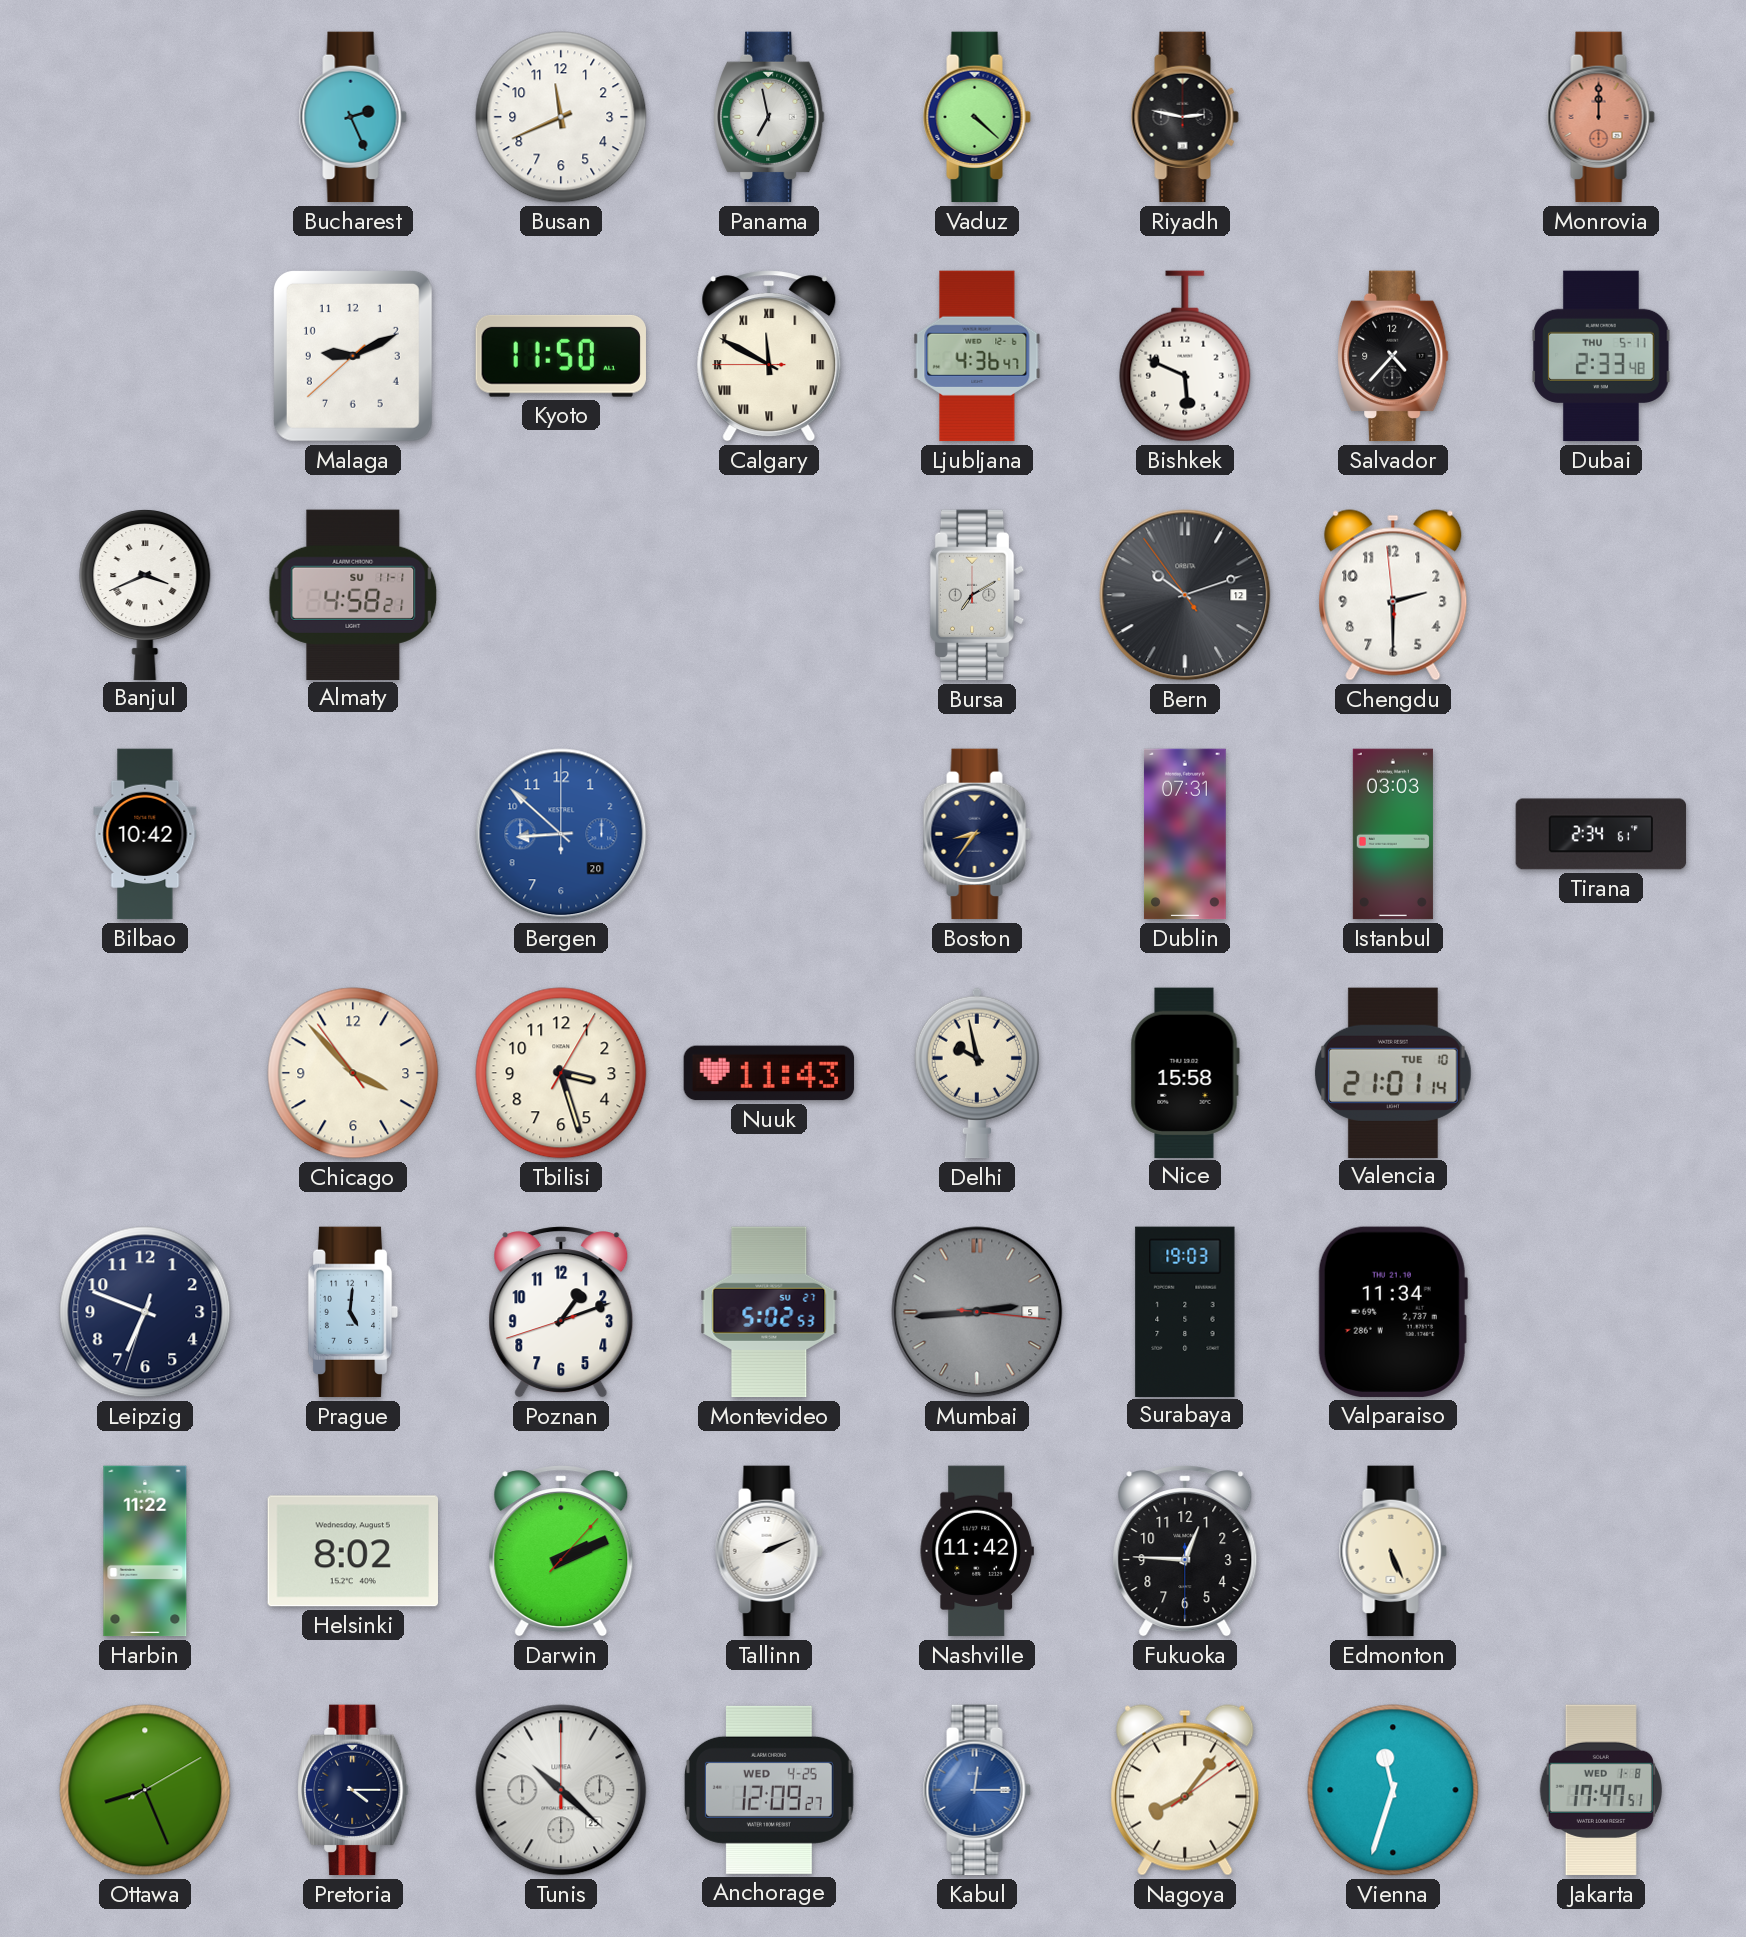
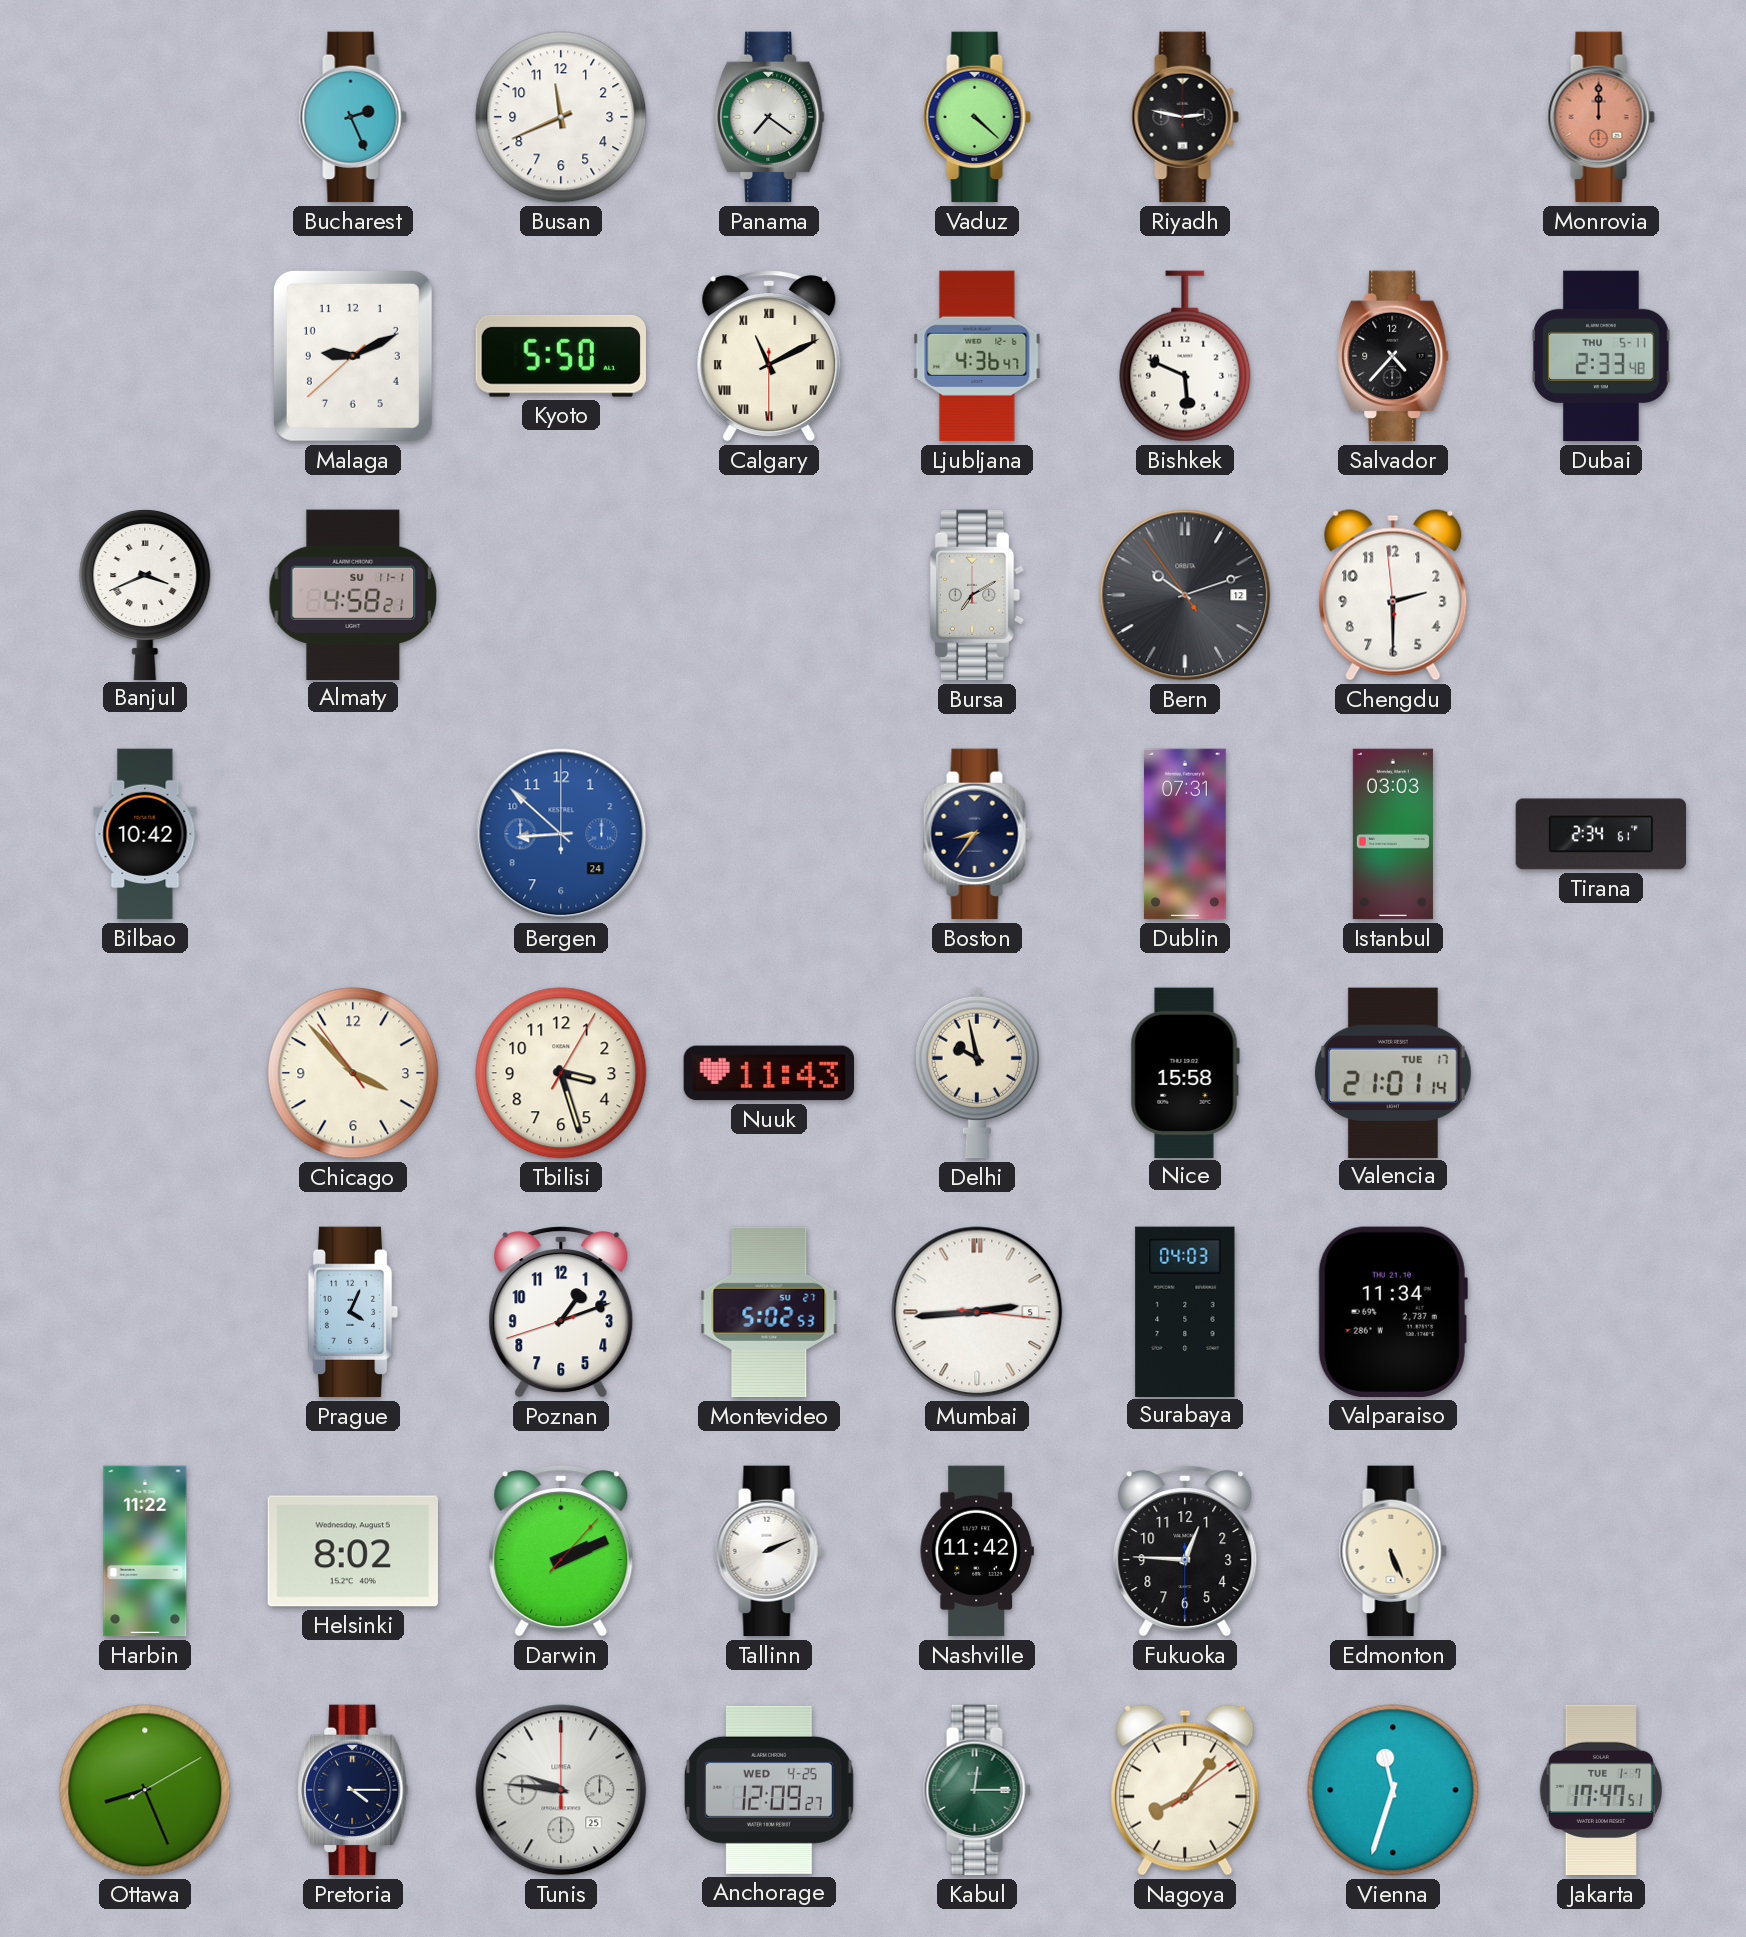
Panama: 6:58 -> 7:21
Kyoto: 11:50 -> 5:50
Calgary: 11:49 -> 11:10
Bergen date: 20 -> 24
Valencia date: TUE 10 -> TUE 17
Leipzig: 6:48 -> none
Prague: 5:01 -> 4:04
Mumbai dial: grey -> white
Surabaya: 19:03 -> 04:03
Tunis: 10:22 -> 9:46
Kabul dial: blue -> green
Jakarta date: WED 1-8 -> TUE 1-7
